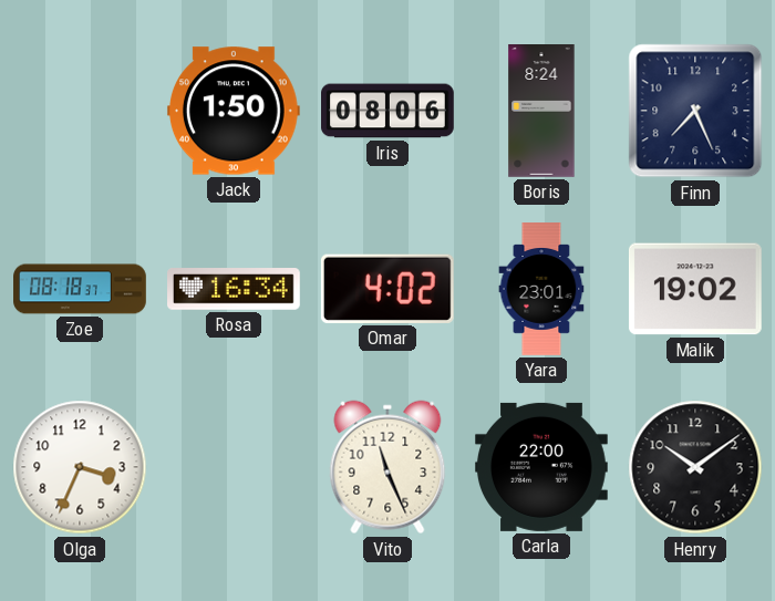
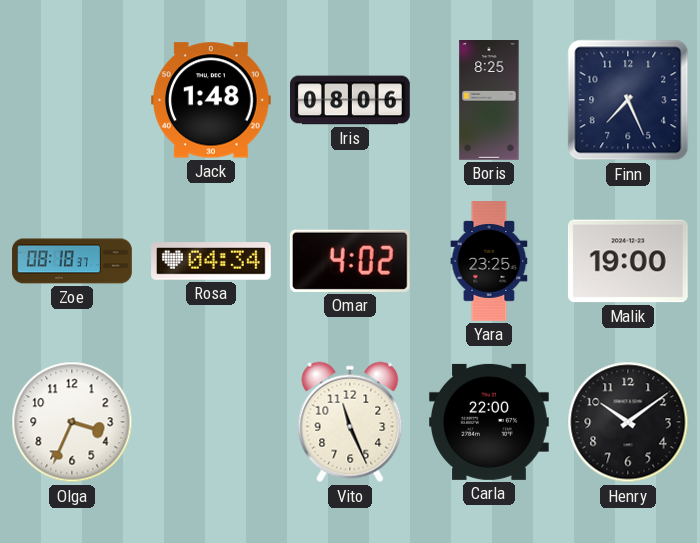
Jack: 1:50 -> 1:48
Boris: 8:24 -> 8:25
Rosa: 16:34 -> 04:34
Yara: 23:01 -> 23:25
Malik: 19:02 -> 19:00
